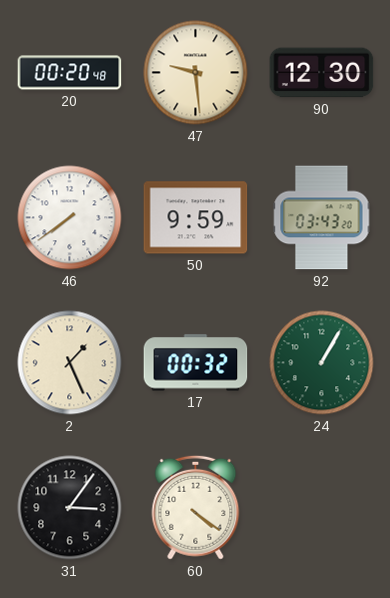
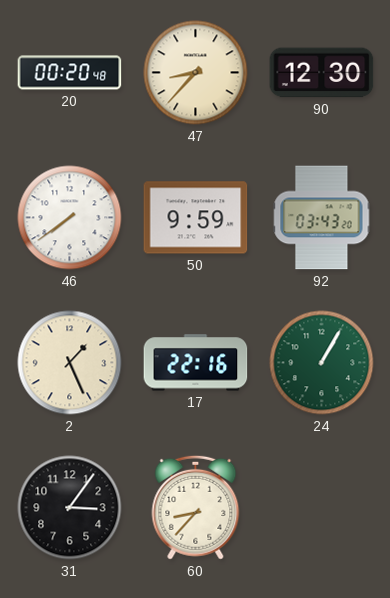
47: 9:29 -> 8:37
17: 00:32 -> 22:16
60: 4:21 -> 8:37
